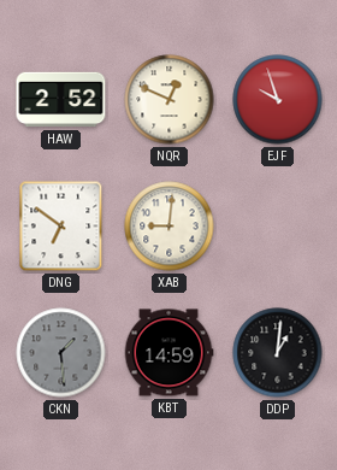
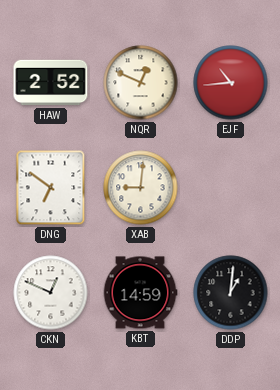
EJF: 9:57 -> 10:44
CKN: 1:29 -> 12:49
CKN dial: grey -> white
